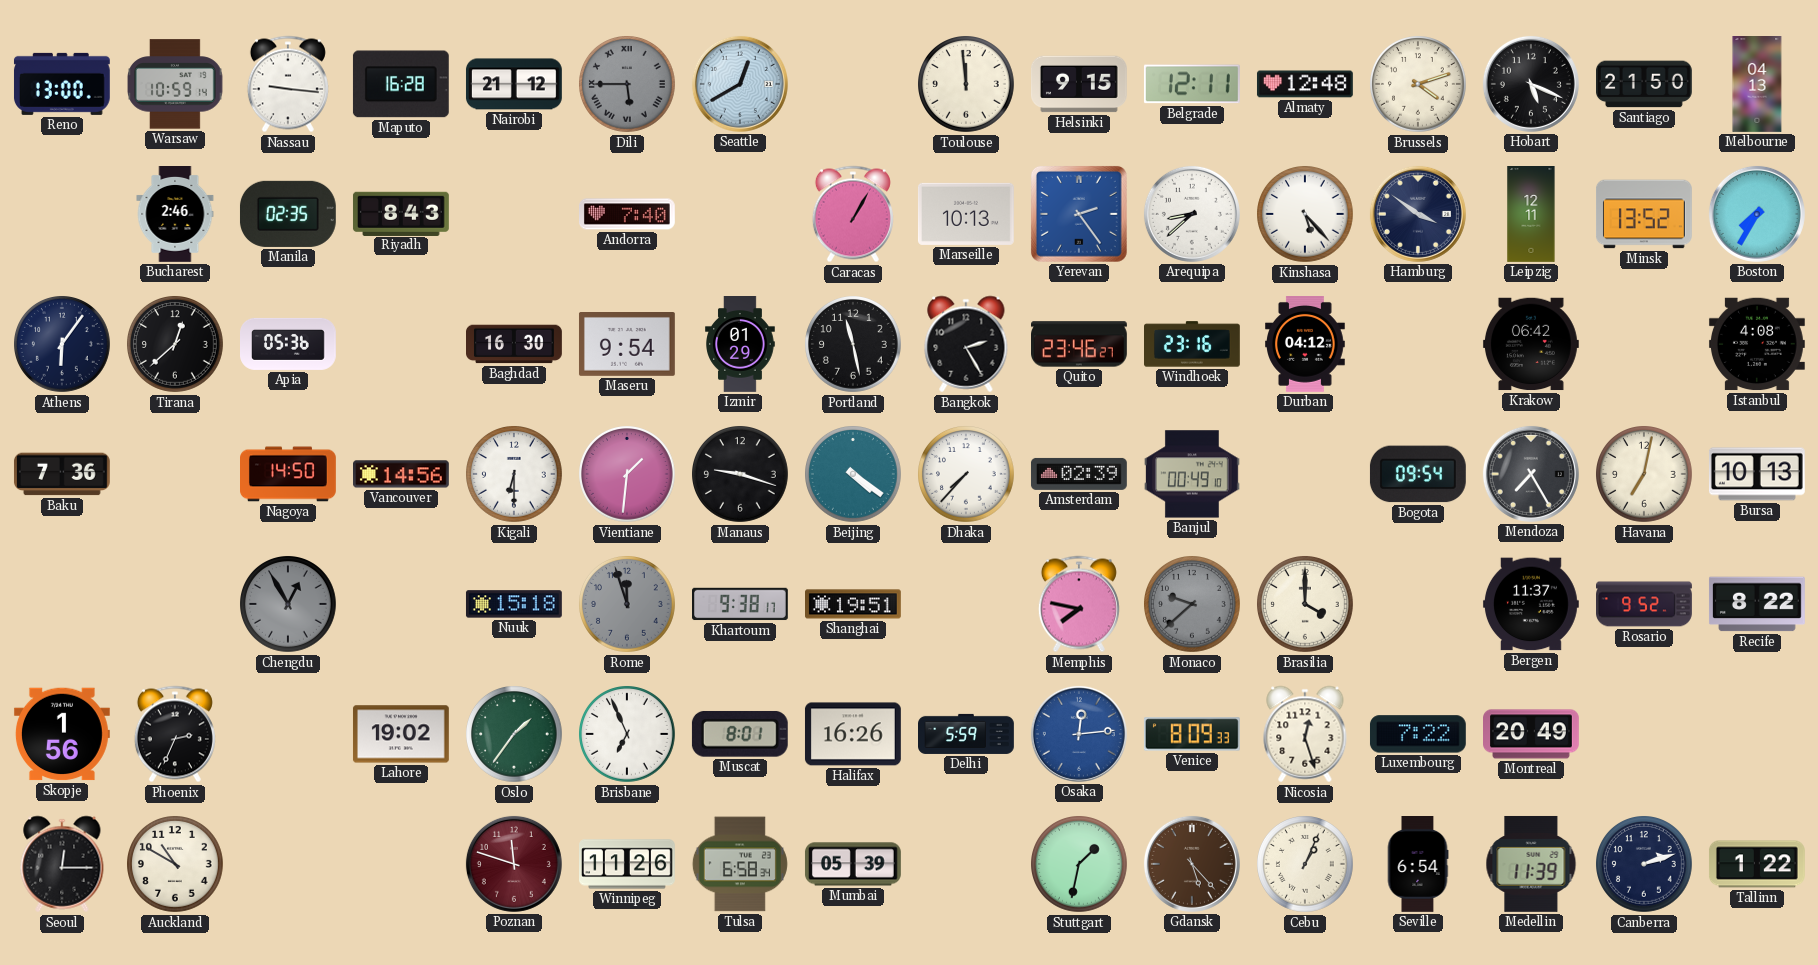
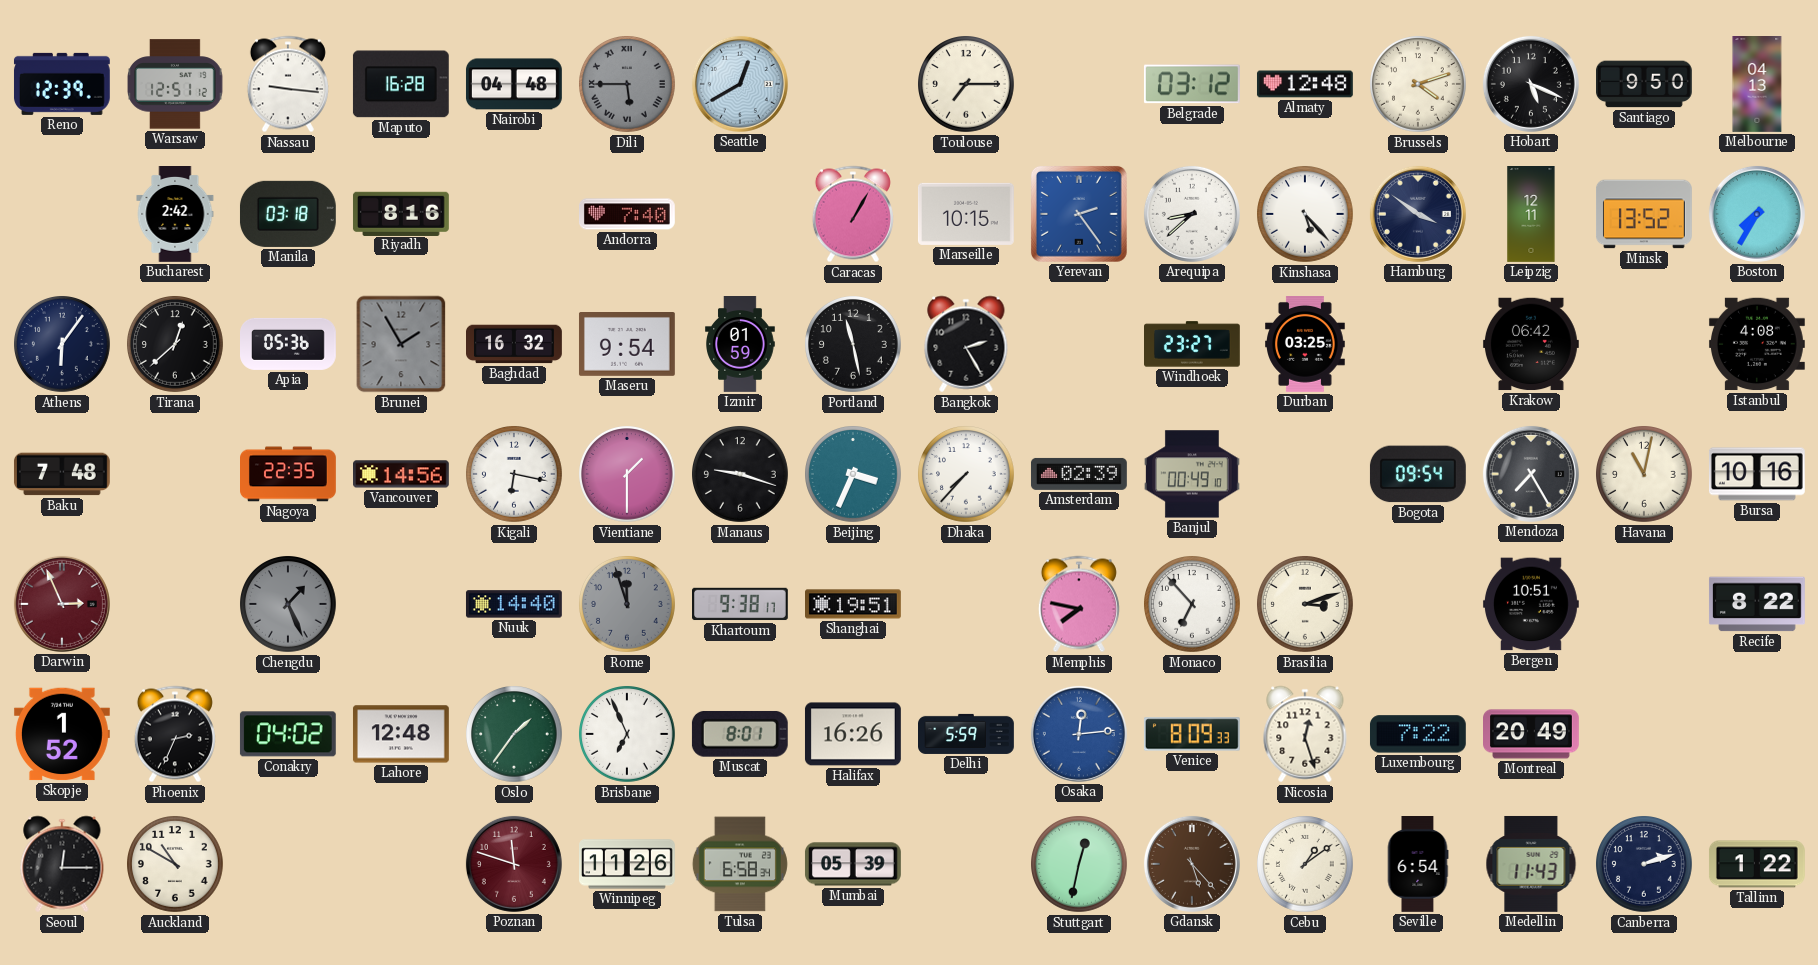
Reno: 13:00 -> 12:39
Warsaw: 10:59 -> 12:51
Nairobi: 21:12 -> 04:48
Toulouse: 11:59 -> 7:15
Helsinki: 9:15 -> none
Belgrade: 12:11 -> 03:12
Santiago: 21:50 -> 9:50
Bucharest: 2:46 -> 2:42
Manila: 02:35 -> 03:18
Riyadh: 8:43 -> 8:16
Marseille: 10:13 -> 10:15
Brunei: none -> 1:55
Baghdad: 16:30 -> 16:32
Izmir: 01:29 -> 01:59
Quito: 23:46 -> none
Windhoek: 23:16 -> 23:27
Durban: 04:12 -> 03:25
Baku: 7:36 -> 7:48
Nagoya: 14:50 -> 22:35
Kigali: 6:30 -> 6:17
Vientiane: 1:31 -> 1:30
Beijing: 4:21 -> 3:34
Havana: 7:02 -> 11:02
Bursa: 10:13 -> 10:16
Darwin: none -> 2:56
Chengdu: 12:55 -> 1:26
Nuuk: 15:18 -> 14:40
Monaco: 9:38 -> 6:53
Monaco dial: grey -> white
Brasilia: 4:00 -> 3:12
Bergen: 11:37 -> 10:51
Rosario: 9:52 -> none
Skopje: 1:56 -> 1:52
Conakry: none -> 04:02
Lahore: 19:02 -> 12:48
Stuttgart: 1:32 -> 12:32
Cebu: 1:04 -> 1:09
Medellin: 11:39 -> 11:43
